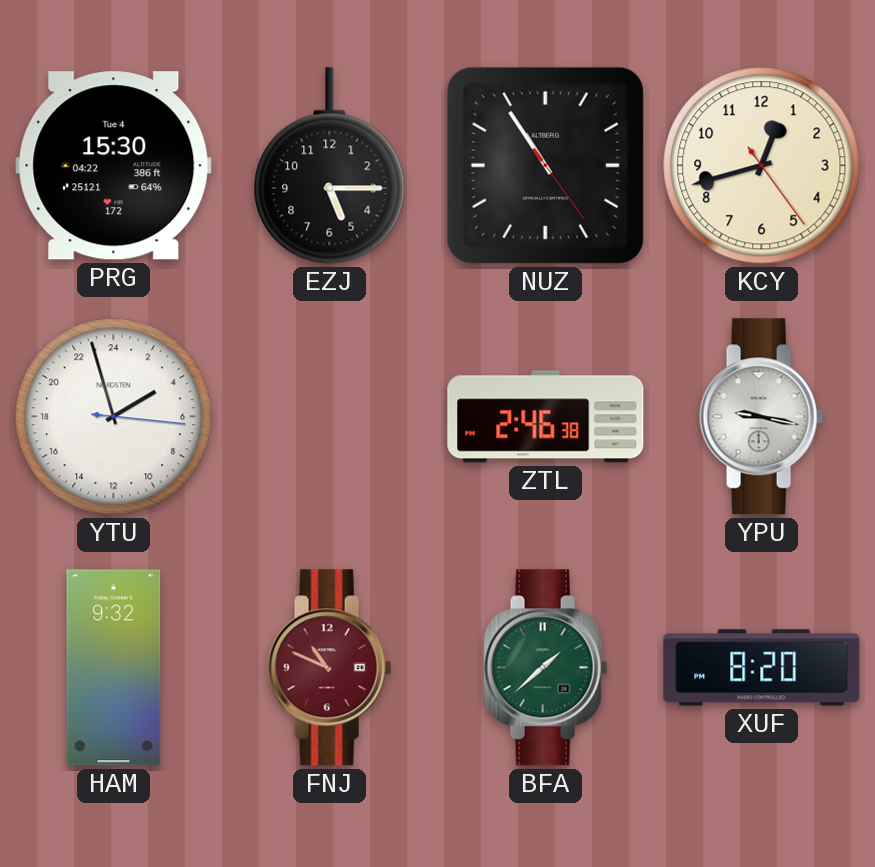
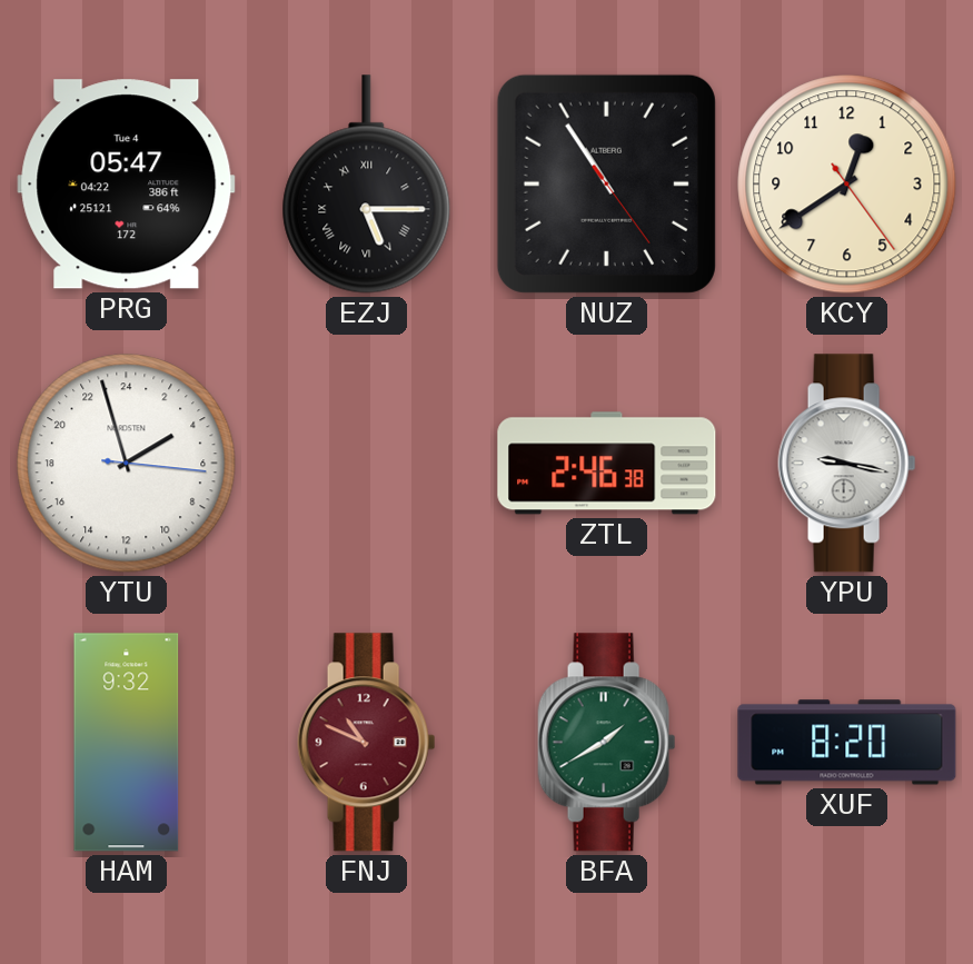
PRG: 15:30 -> 05:47
EZJ numerals: Arabic -> Roman
KCY: 12:42 -> 12:39
BFA: 1:38 -> 1:40
